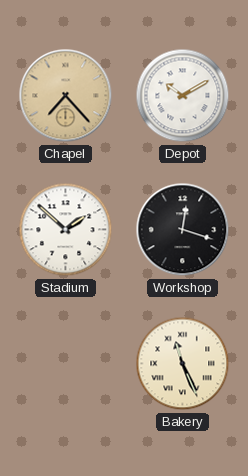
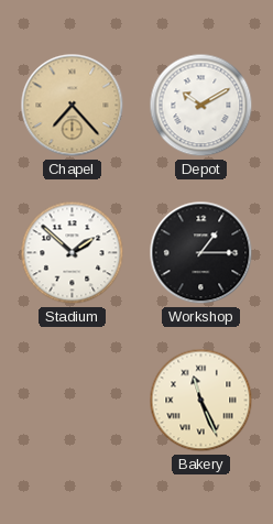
Workshop: 12:18 -> 1:15
